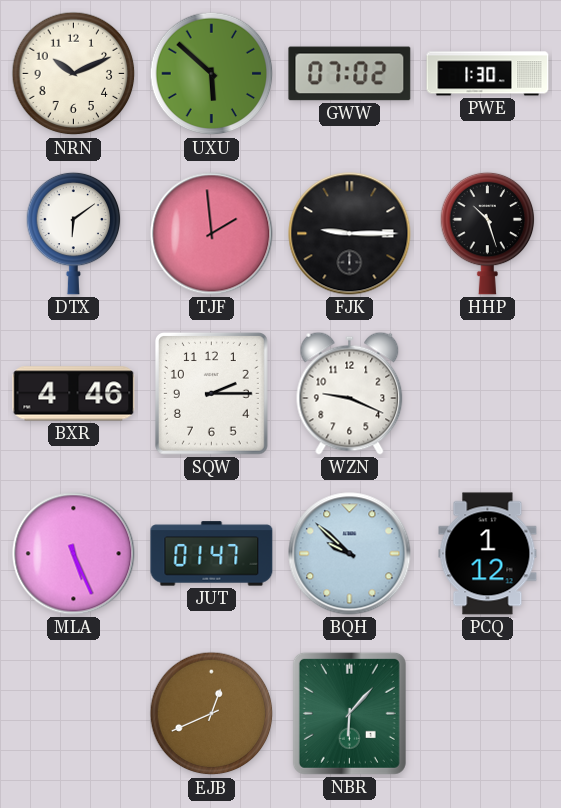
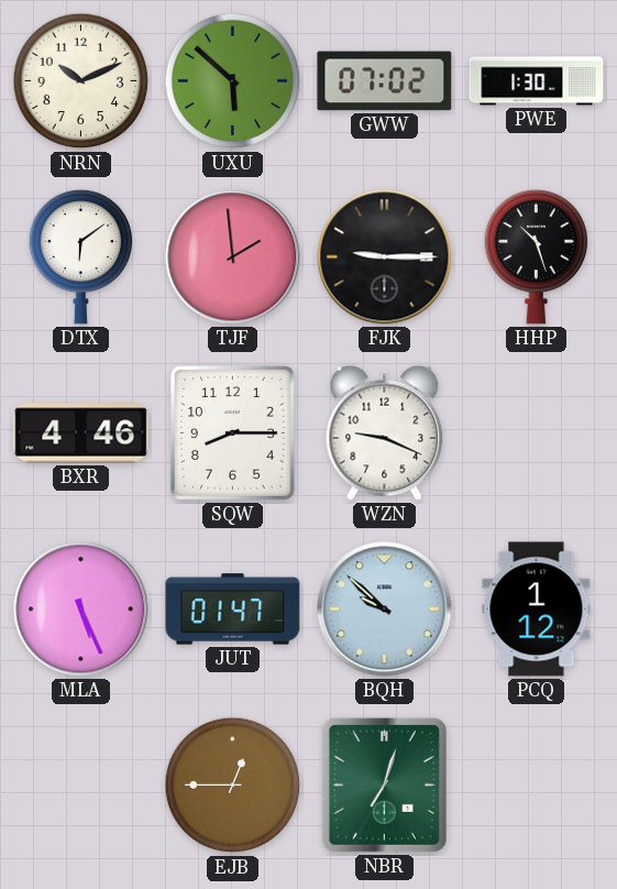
SQW: 2:15 -> 8:15
EJB: 12:41 -> 12:45
NBR: 6:07 -> 7:03
